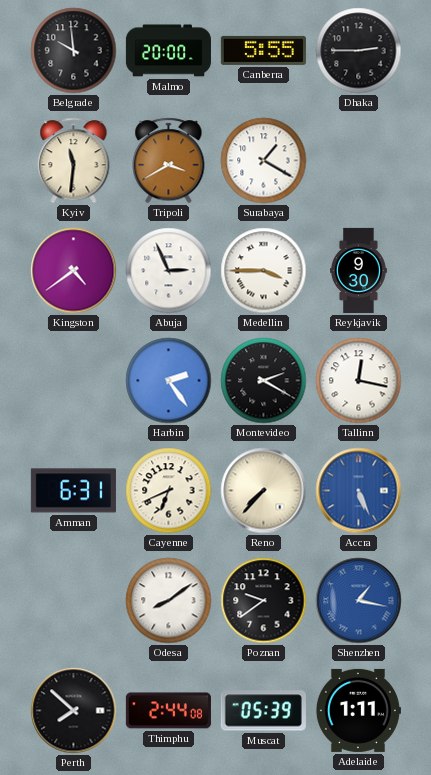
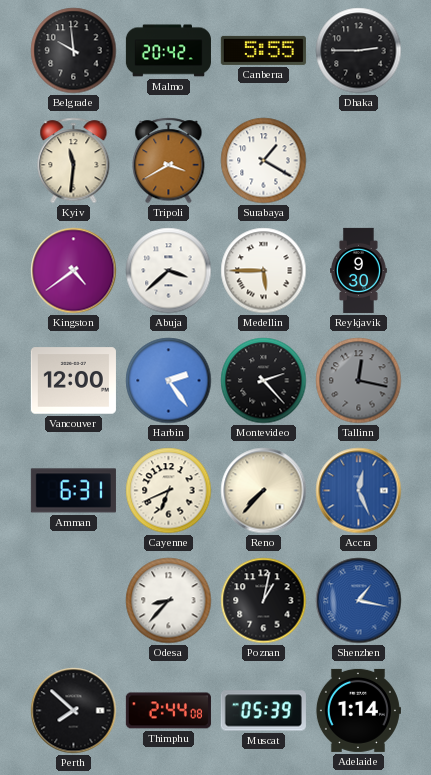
Malmo: 20:00 -> 20:42
Abuja: 2:56 -> 3:38
Medellin: 3:45 -> 5:45
Vancouver: none -> 12:00
Montevideo: 2:20 -> 2:23
Tallinn dial: white -> grey
Accra: 5:26 -> 12:26
Odesa: 8:09 -> 8:37
Poznan: 9:39 -> 1:02
Adelaide: 1:11 -> 1:14
